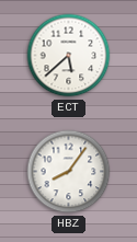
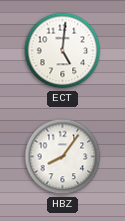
ECT: 5:38 -> 5:01
